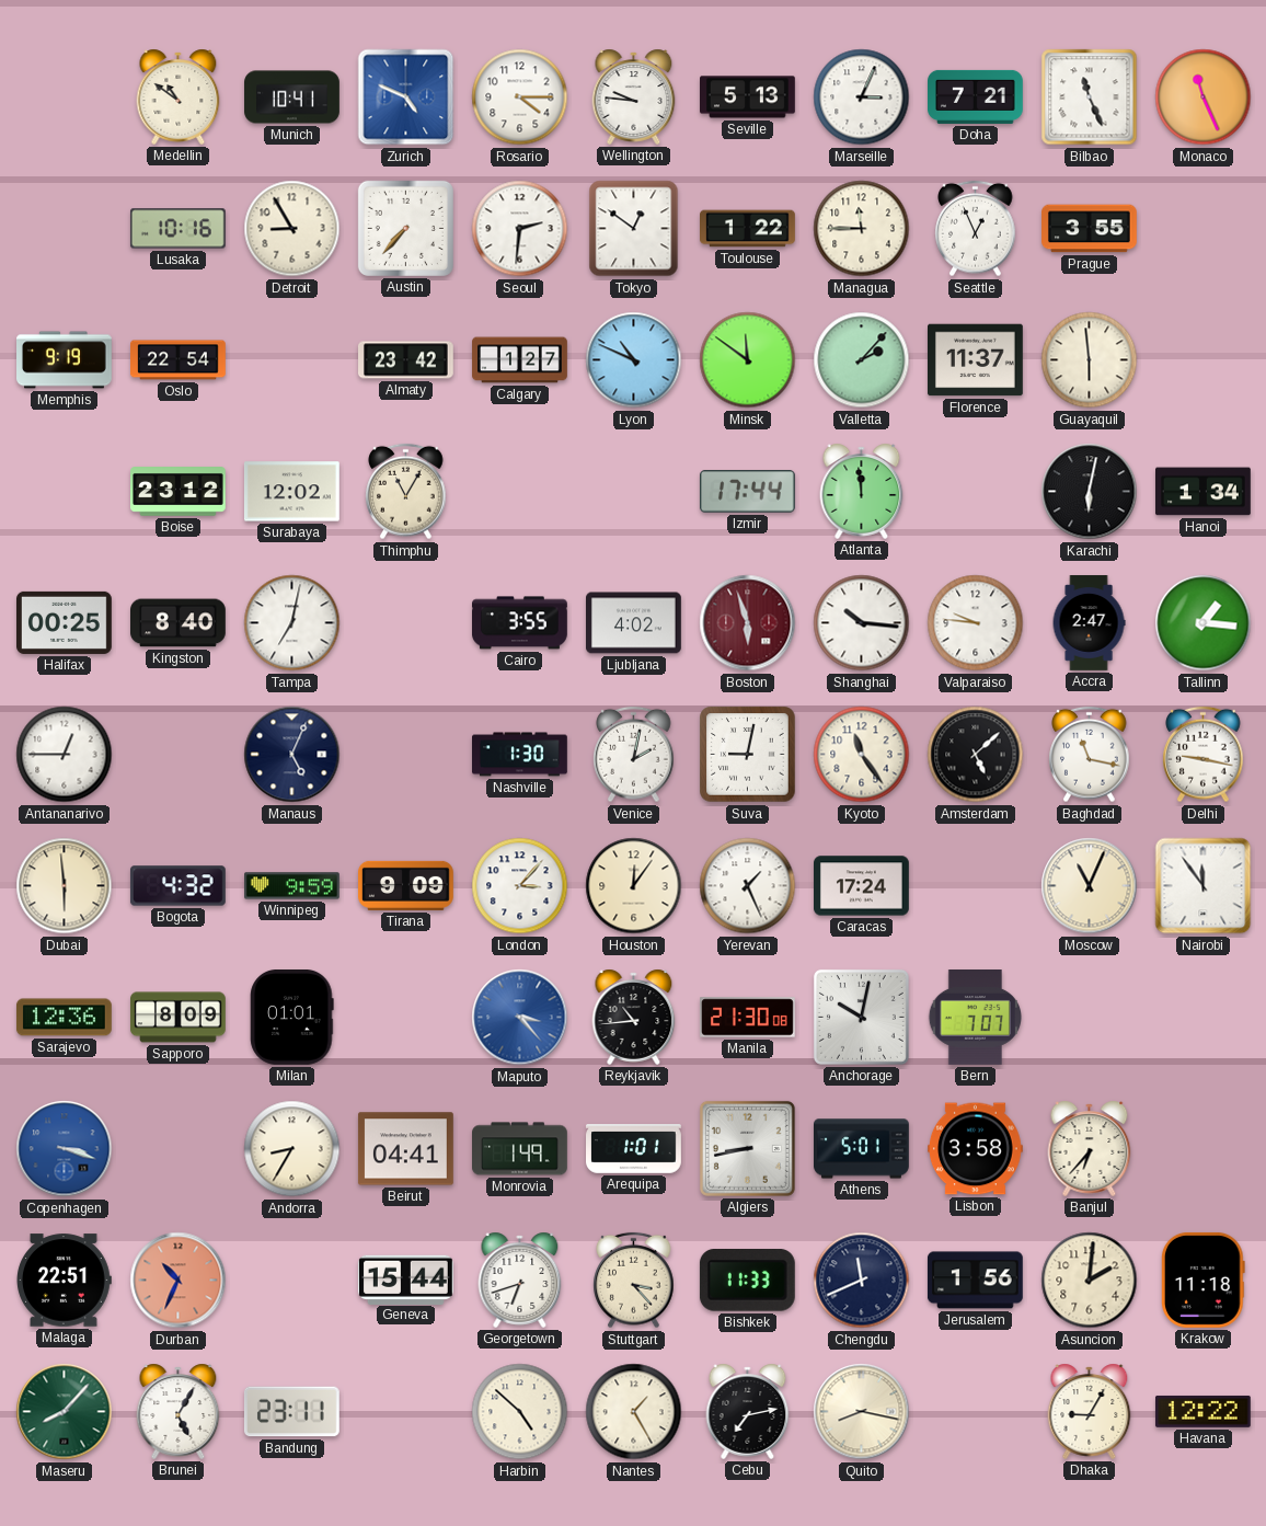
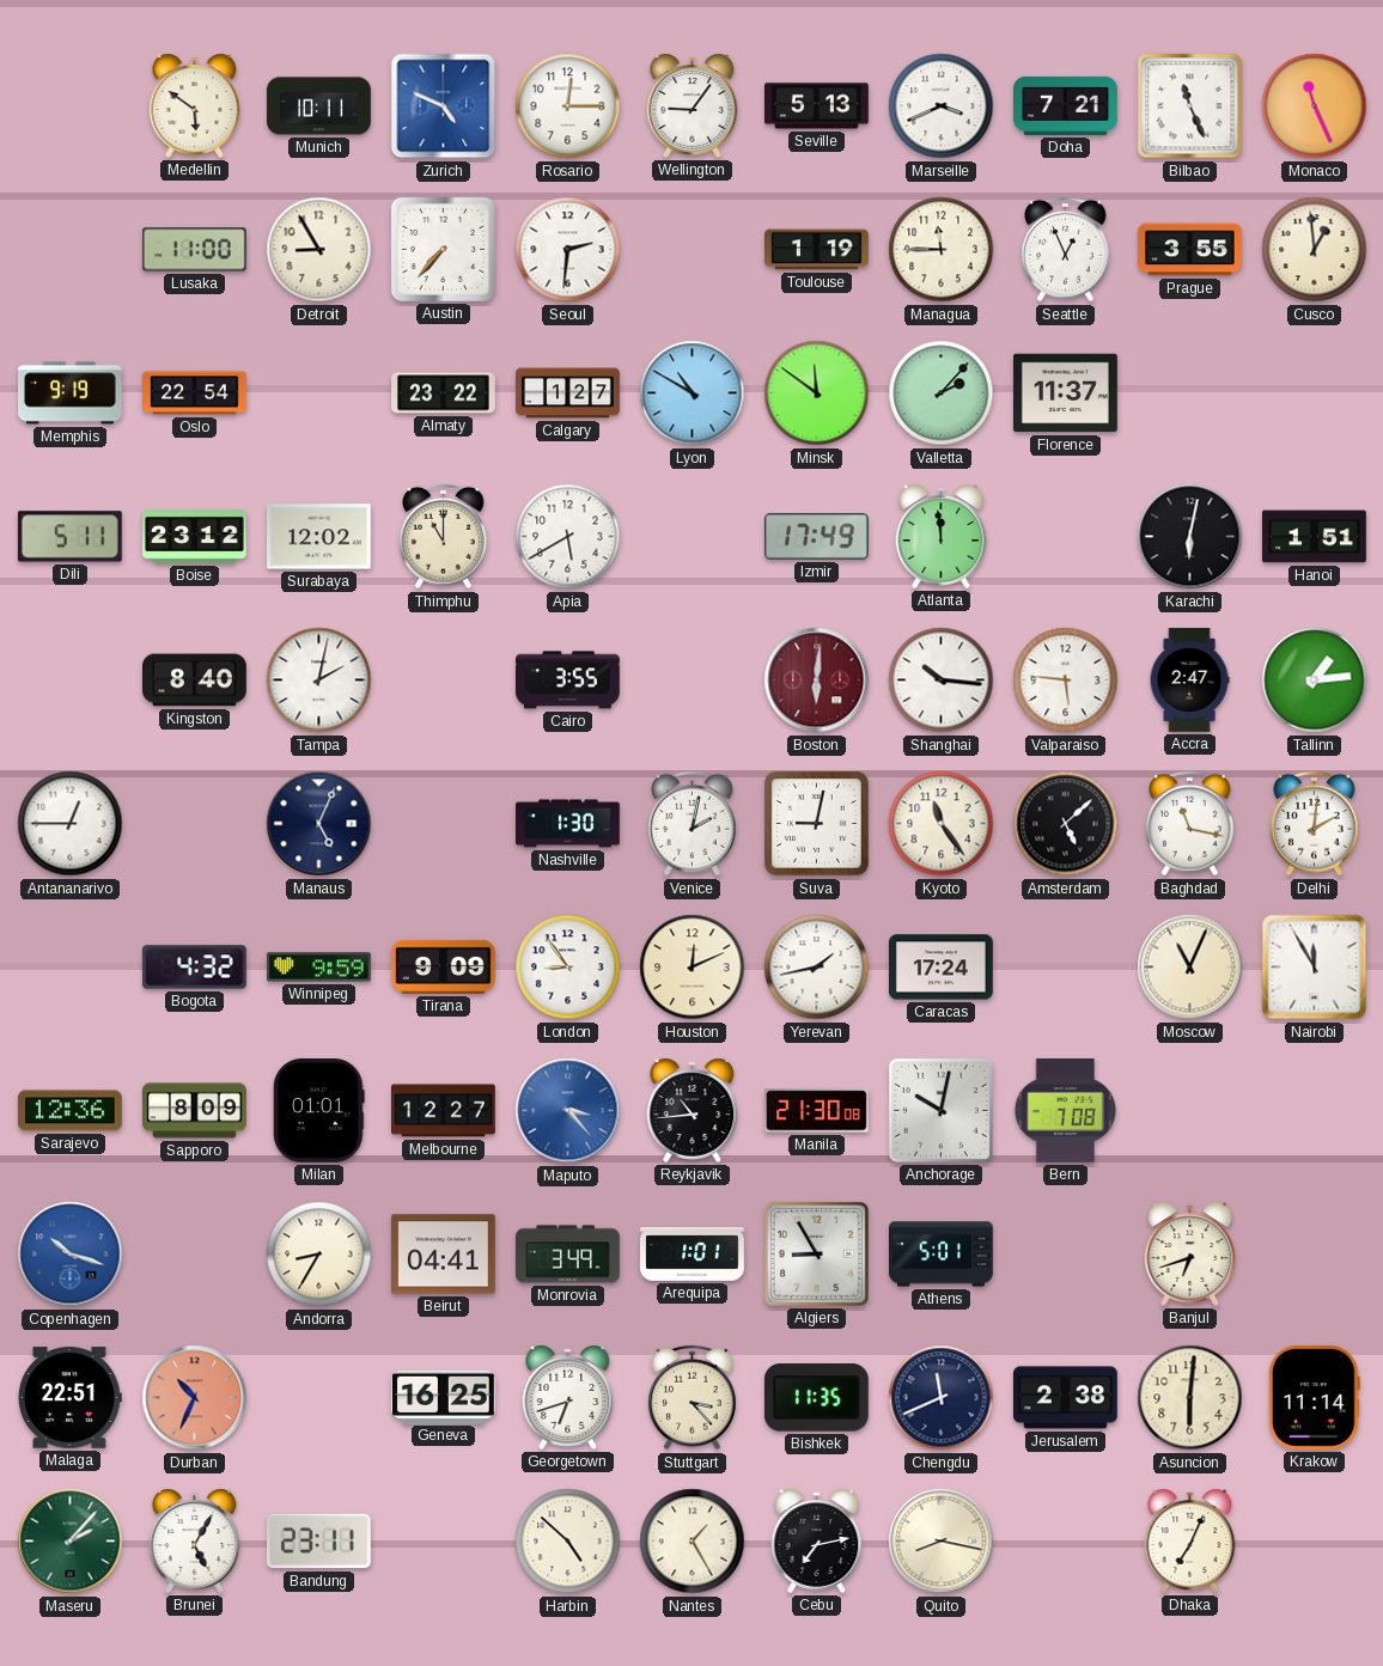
Medellin: 10:51 -> 5:51
Munich: 10:41 -> 10:11
Rosario: 4:15 -> 12:15
Wellington: 9:46 -> 9:06
Marseille: 3:04 -> 3:41
Lusaka: 10:16 -> 11:00
Tokyo: 12:51 -> none
Toulouse: 1:22 -> 1:19
Cusco: none -> 12:59
Almaty: 23:42 -> 23:22
Lyon: 10:49 -> 10:50
Guayaquil: 5:59 -> none
Dili: none -> 5:11
Thimphu: 11:05 -> 11:00
Apia: none -> 5:40
Izmir: 17:44 -> 17:49
Hanoi: 1:34 -> 1:51
Halifax: 00:25 -> none
Tampa: 7:02 -> 2:02
Ljubljana: 4:02 -> none
Boston: 5:57 -> 6:01
Valparaiso: 9:46 -> 5:46
Tallinn: 1:16 -> 1:14
Delhi: 9:17 -> 2:01
Dubai: 5:59 -> none
London: 3:07 -> 8:54
Houston: 12:06 -> 12:11
Yerevan: 1:26 -> 1:43
Nairobi: 11:54 -> 11:55
Melbourne: none -> 12:27
Bern: 7:07 -> 7:08
Copenhagen: 3:18 -> 10:18
Monrovia: 1:49 -> 3:49
Algiers: 8:43 -> 8:55
Lisbon: 3:58 -> none
Banjul: 6:37 -> 6:42
Geneva: 15:44 -> 16:25
Bishkek: 11:33 -> 11:35
Jerusalem: 1:56 -> 2:38
Asuncion: 2:01 -> 6:01
Krakow: 11:18 -> 11:14
Maseru: 8:07 -> 2:07
Dhaka: 9:05 -> 7:04
Havana: 12:22 -> none
